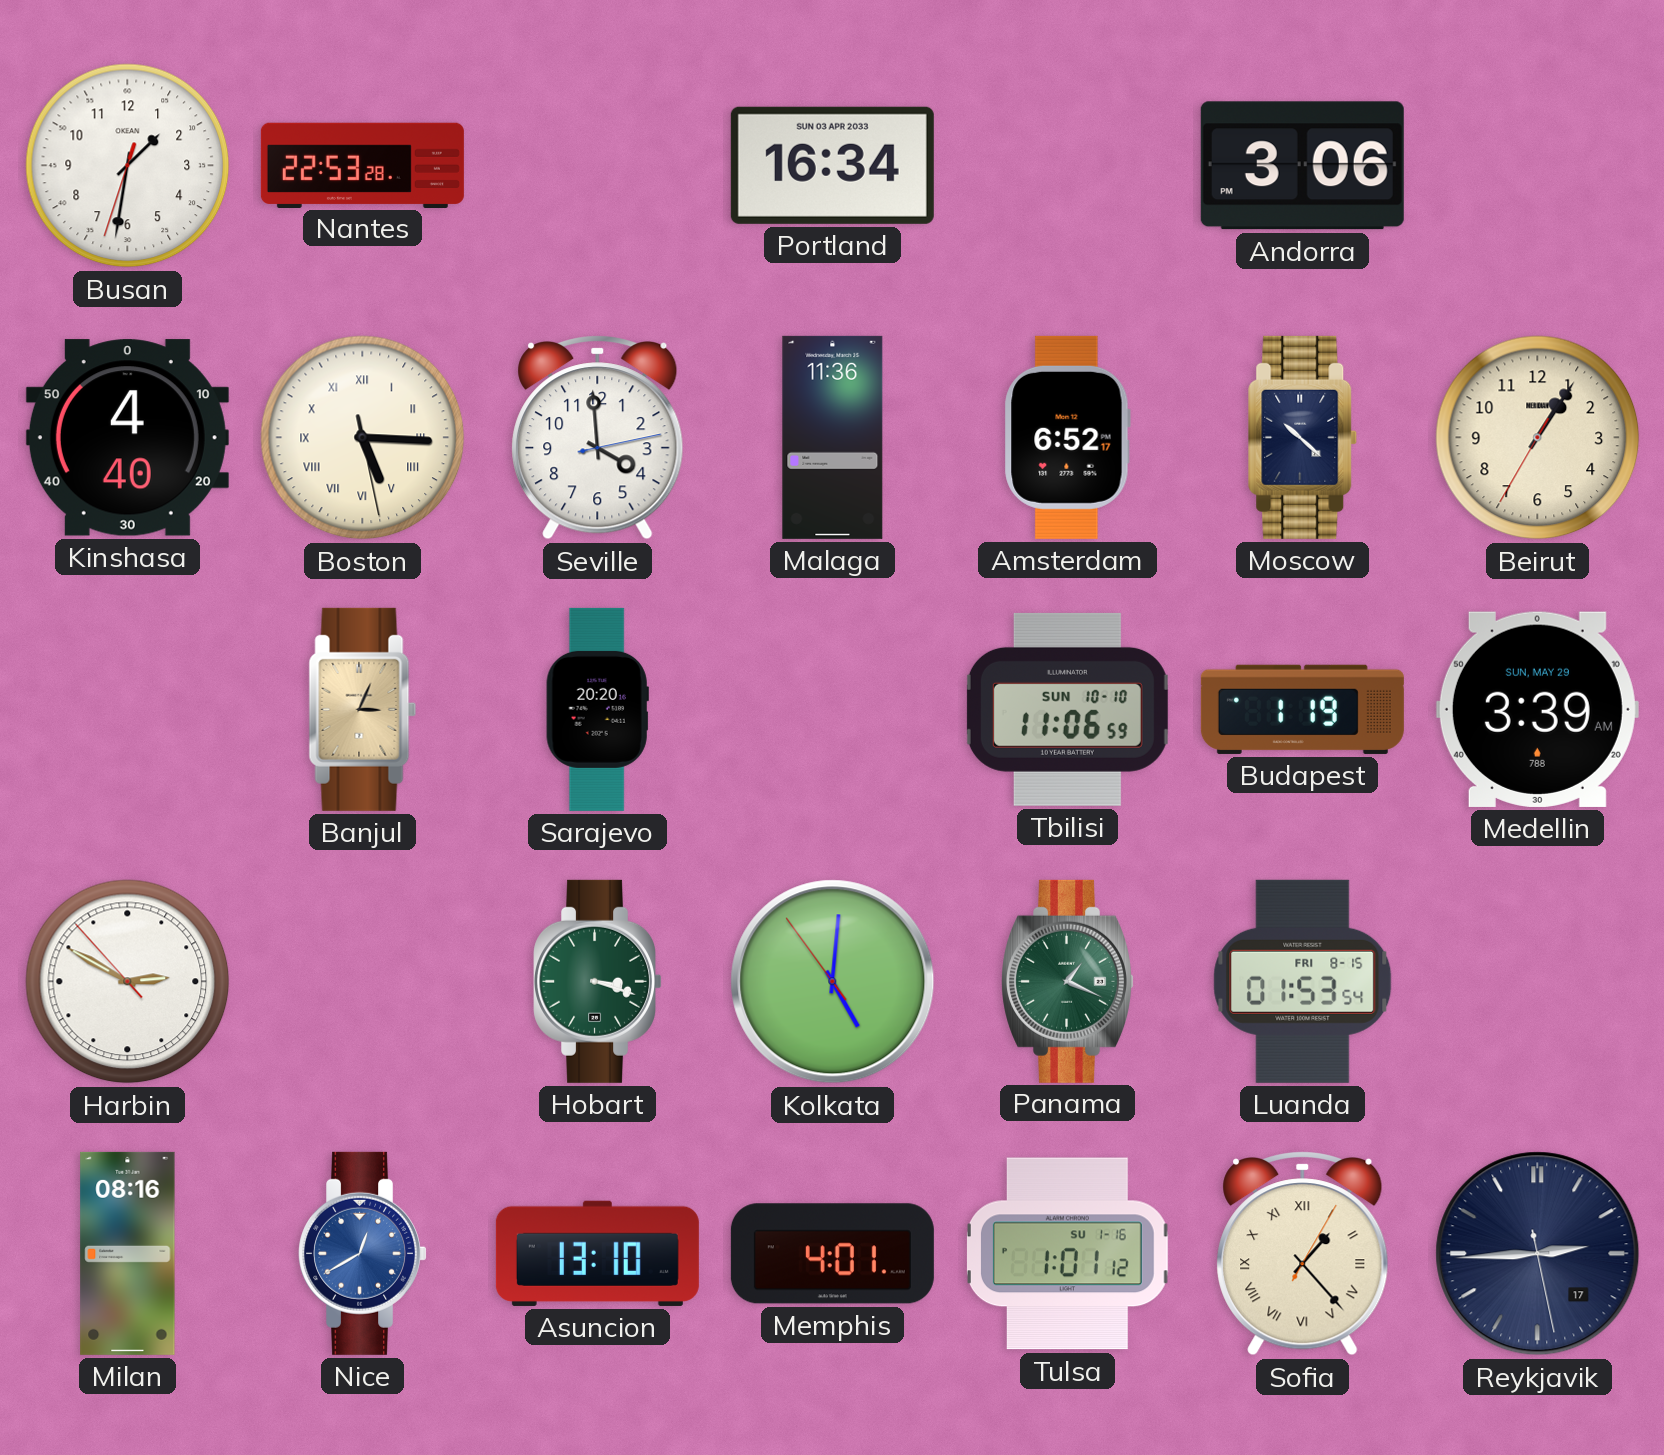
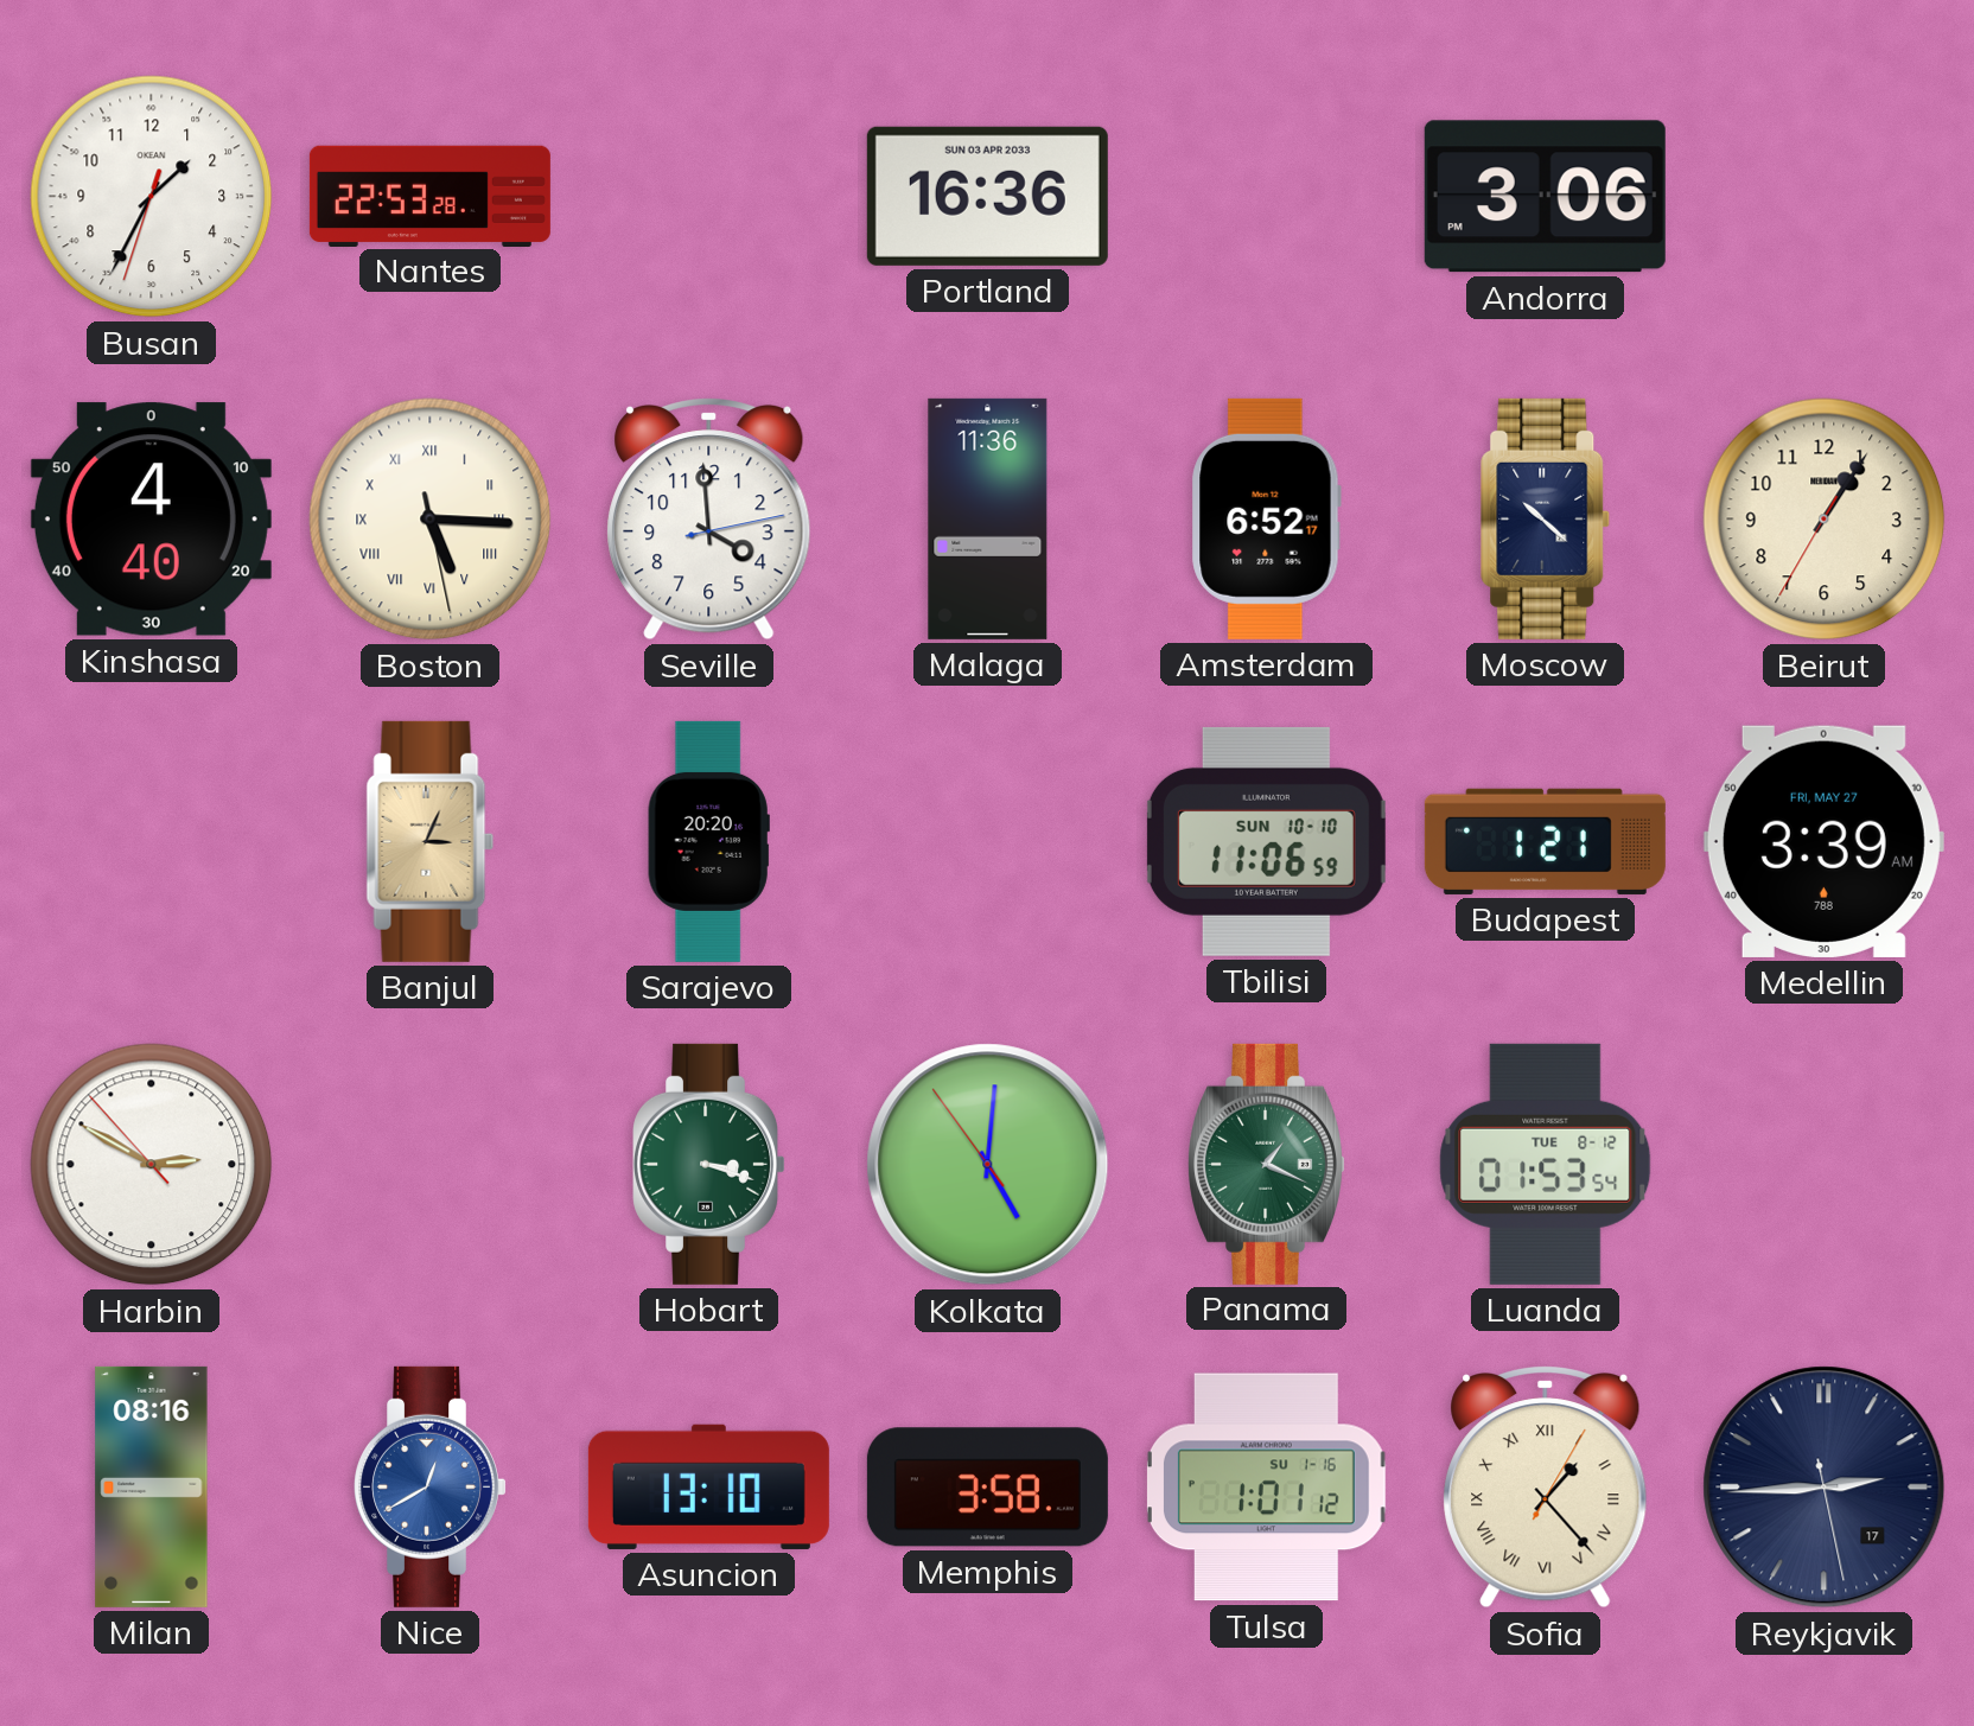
Busan: 1:31 -> 1:34
Portland: 16:34 -> 16:36
Budapest: 1:19 -> 1:21
Medellin date: SUN, MAY 29 -> FRI, MAY 27
Luanda date: FRI 8-15 -> TUE 8-12
Memphis: 4:01 -> 3:58
